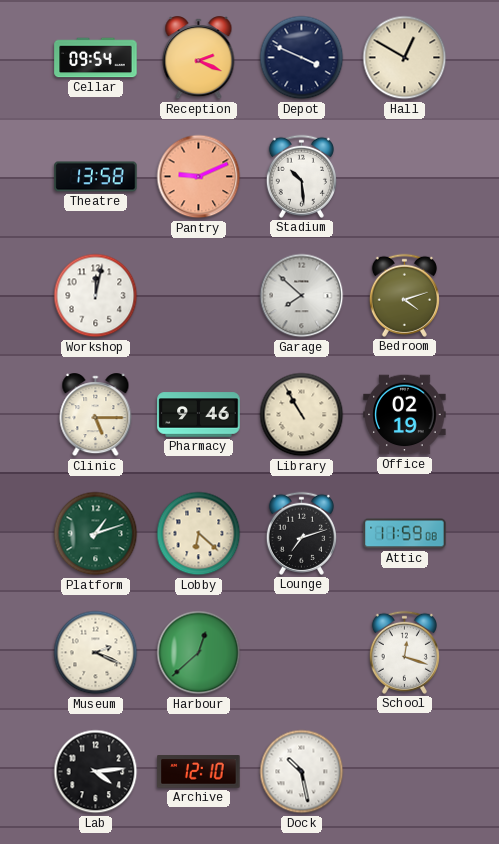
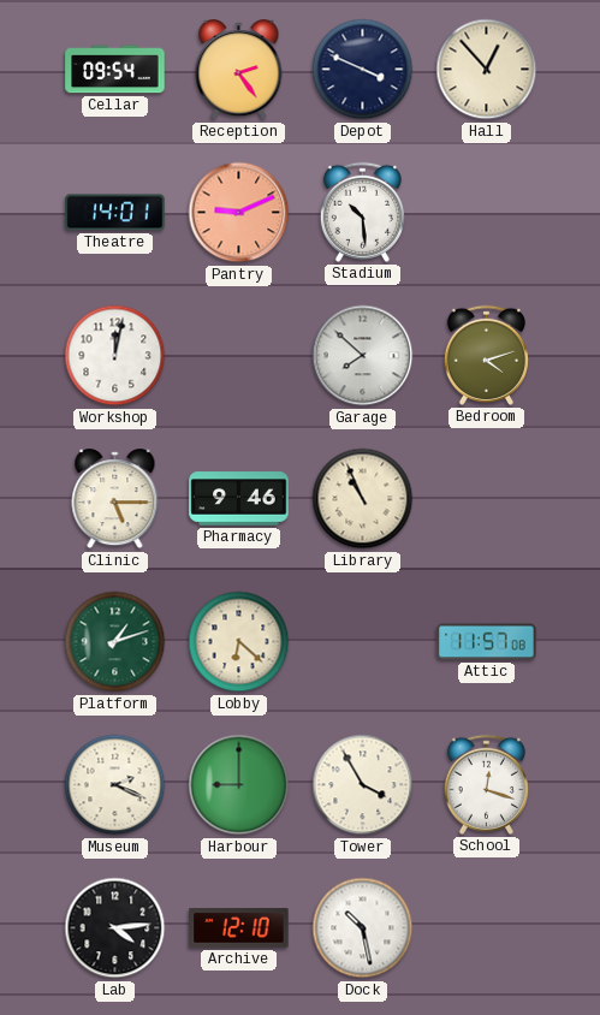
Reception: 2:19 -> 2:24
Hall: 12:50 -> 12:53
Theatre: 13:58 -> 14:01
Library: 10:55 -> 10:56
Office: 02:19 -> none
Lounge: 7:12 -> none
Attic: 11:59 -> 11:57
Harbour: 12:38 -> 9:00
Tower: none -> 3:55
